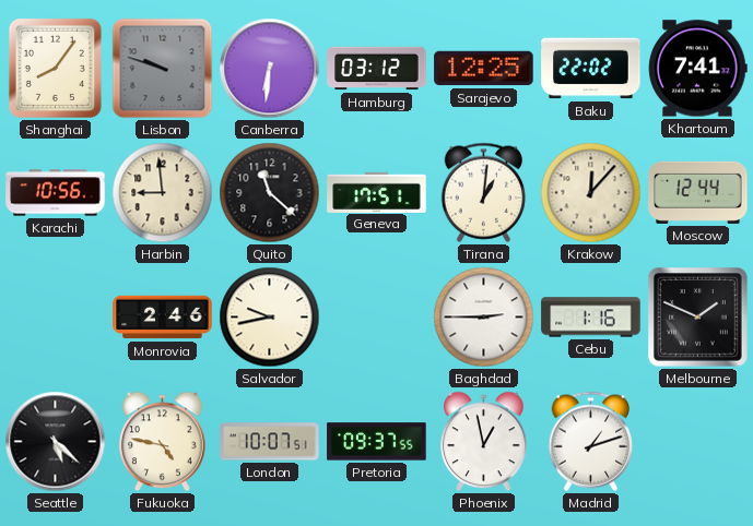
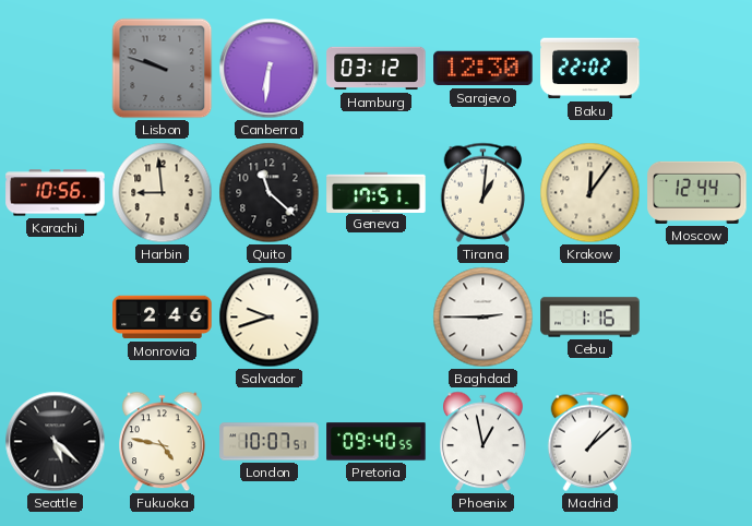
Shanghai: 8:06 -> none
Sarajevo: 12:25 -> 12:30
Khartoum: 7:41 -> none
Krakow: 12:07 -> 12:06
Salvador: 9:43 -> 9:42
Melbourne: 1:49 -> none
Pretoria: 09:37 -> 09:40
Madrid: 1:12 -> 1:08
